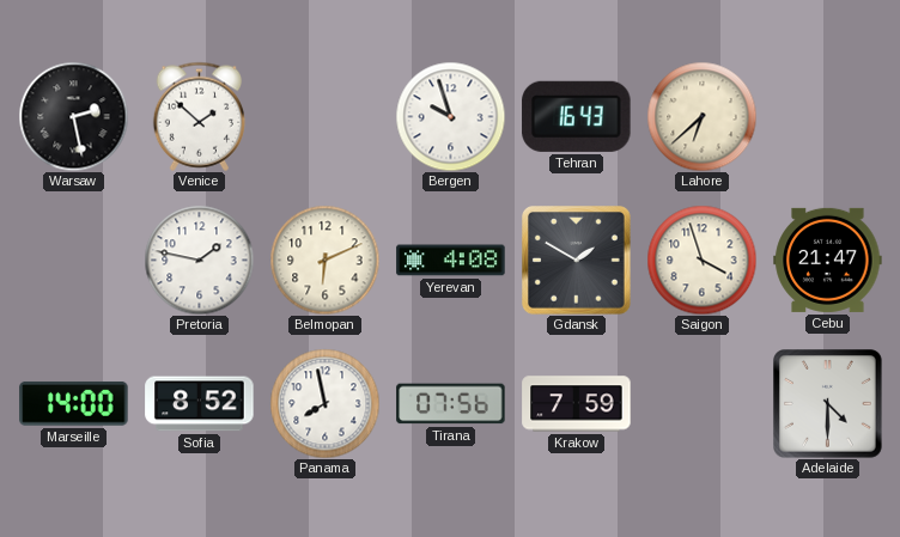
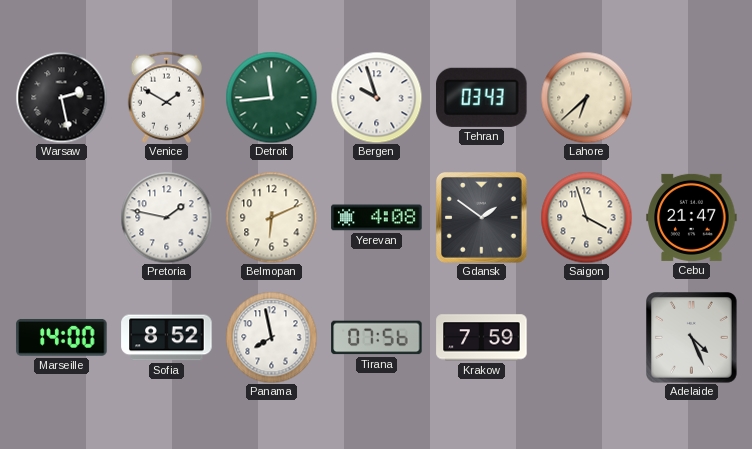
Venice: 1:52 -> 1:50
Detroit: none -> 11:44
Tehran: 16:43 -> 03:43
Gdansk: 1:50 -> 1:51
Adelaide: 4:30 -> 4:26
